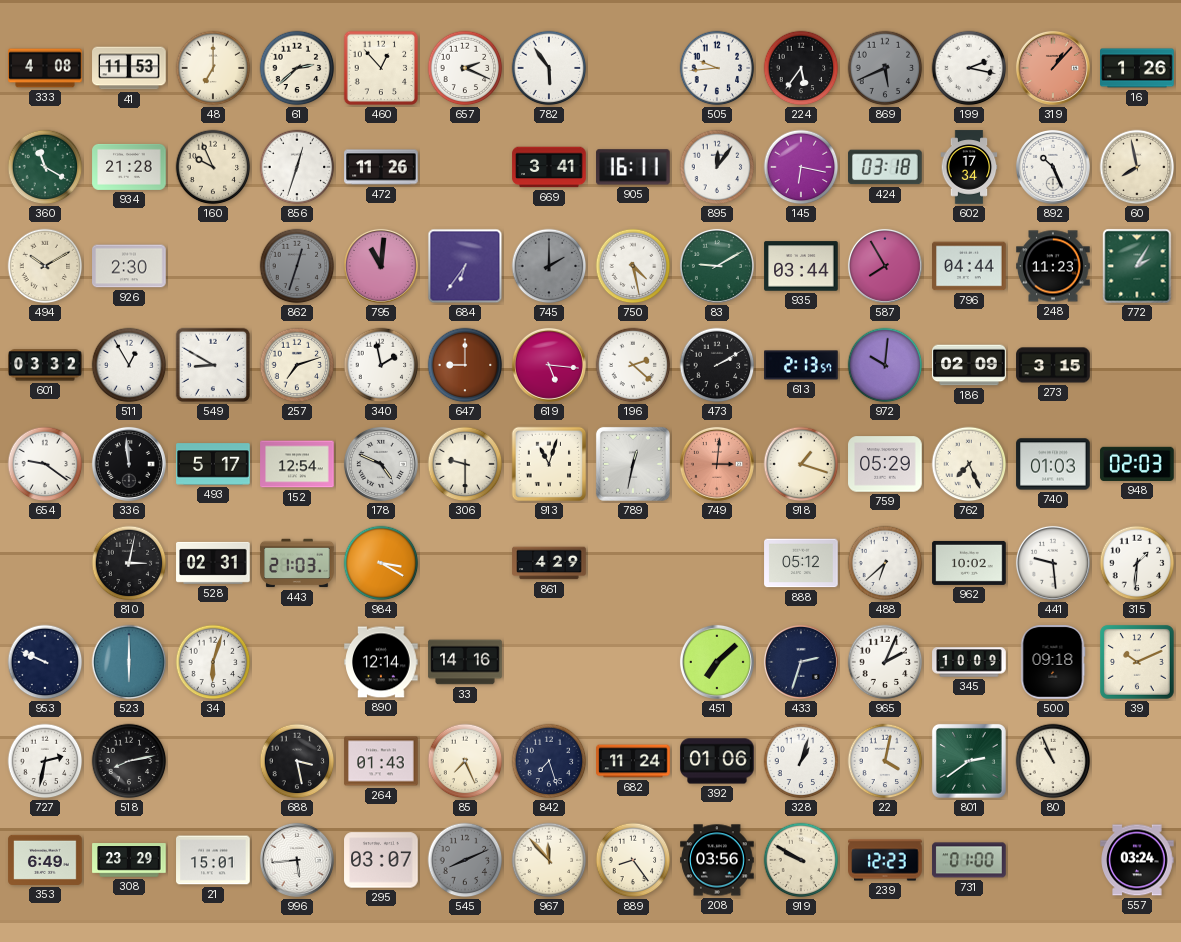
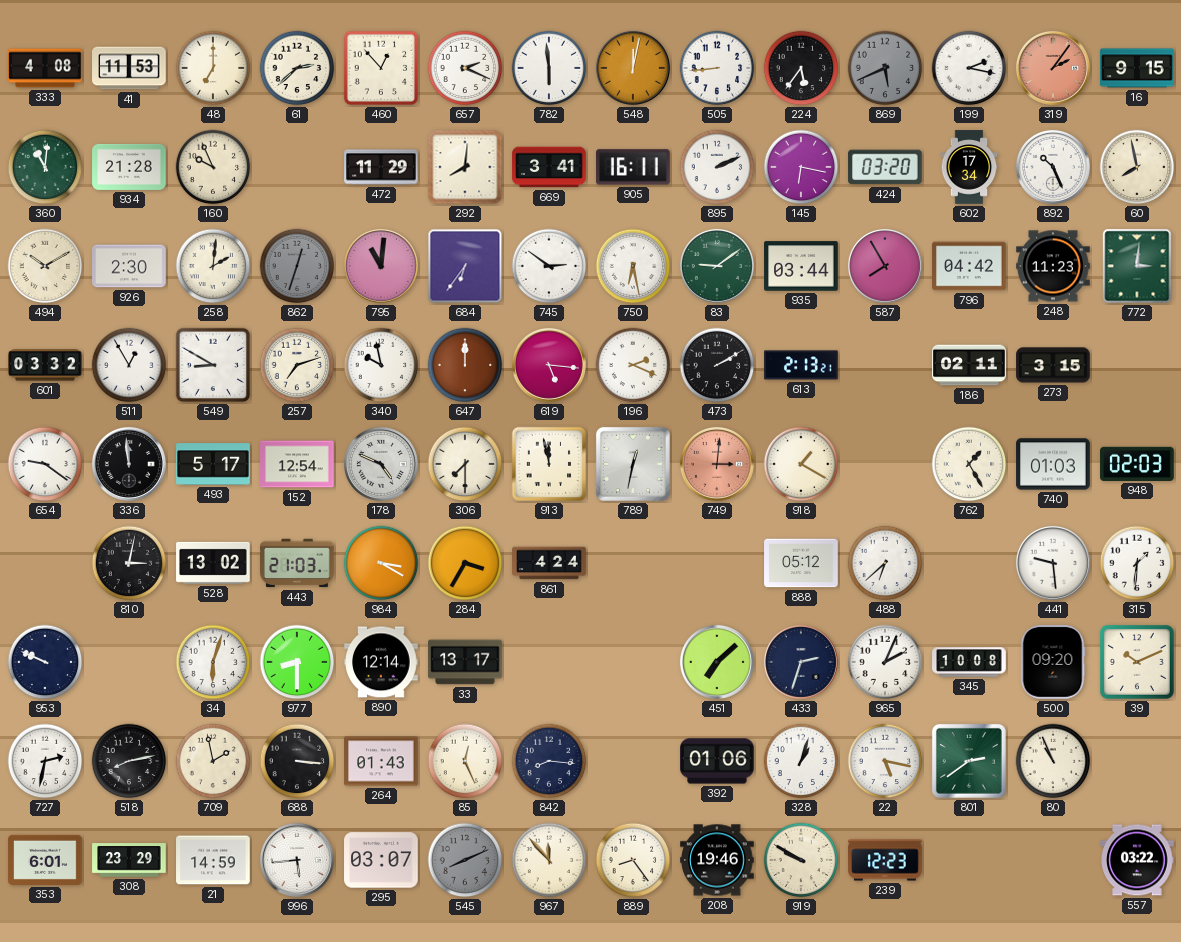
782: 5:54 -> 5:59
548: none -> 12:02
505: 9:44 -> 8:44
319: 1:07 -> 2:06
16: 1:26 -> 9:15
360: 11:20 -> 11:01
856: 12:33 -> none
472: 11:26 -> 11:29
292: none -> 8:01
895: 12:06 -> 2:11
424: 03:18 -> 03:20
258: none -> 2:01
745: 2:00 -> 2:51
745 dial: grey -> white
750: 4:28 -> 6:28
83: 9:10 -> 9:09
796: 04:44 -> 04:42
772: 2:05 -> 3:01
340: 1:58 -> 9:58
647: 9:00 -> 12:00
196: 2:22 -> 2:19
613: 2:13:57 -> 2:13:21
972: 10:01 -> none
186: 02:09 -> 02:11
306: 9:30 -> 7:30
913: 11:03 -> 11:58
918: 1:18 -> 1:20
759: 05:29 -> none
762: 7:26 -> 1:25
528: 02:31 -> 13:02
284: none -> 3:35
861: 4:29 -> 4:24
962: 10:02 -> none
523: 6:00 -> none
977: none -> 8:30
33: 14:16 -> 13:17
345: 10:09 -> 10:08
500: 09:18 -> 09:20
709: none -> 1:58
688: 3:28 -> 3:16
85: 7:26 -> 12:26
842: 7:27 -> 8:16
682: 11:24 -> none
22: 4:02 -> 5:17
353: 6:49 -> 6:01
21: 15:01 -> 14:59
208: 03:56 -> 19:46
731: 01:00 -> none
557: 03:24 -> 03:22
